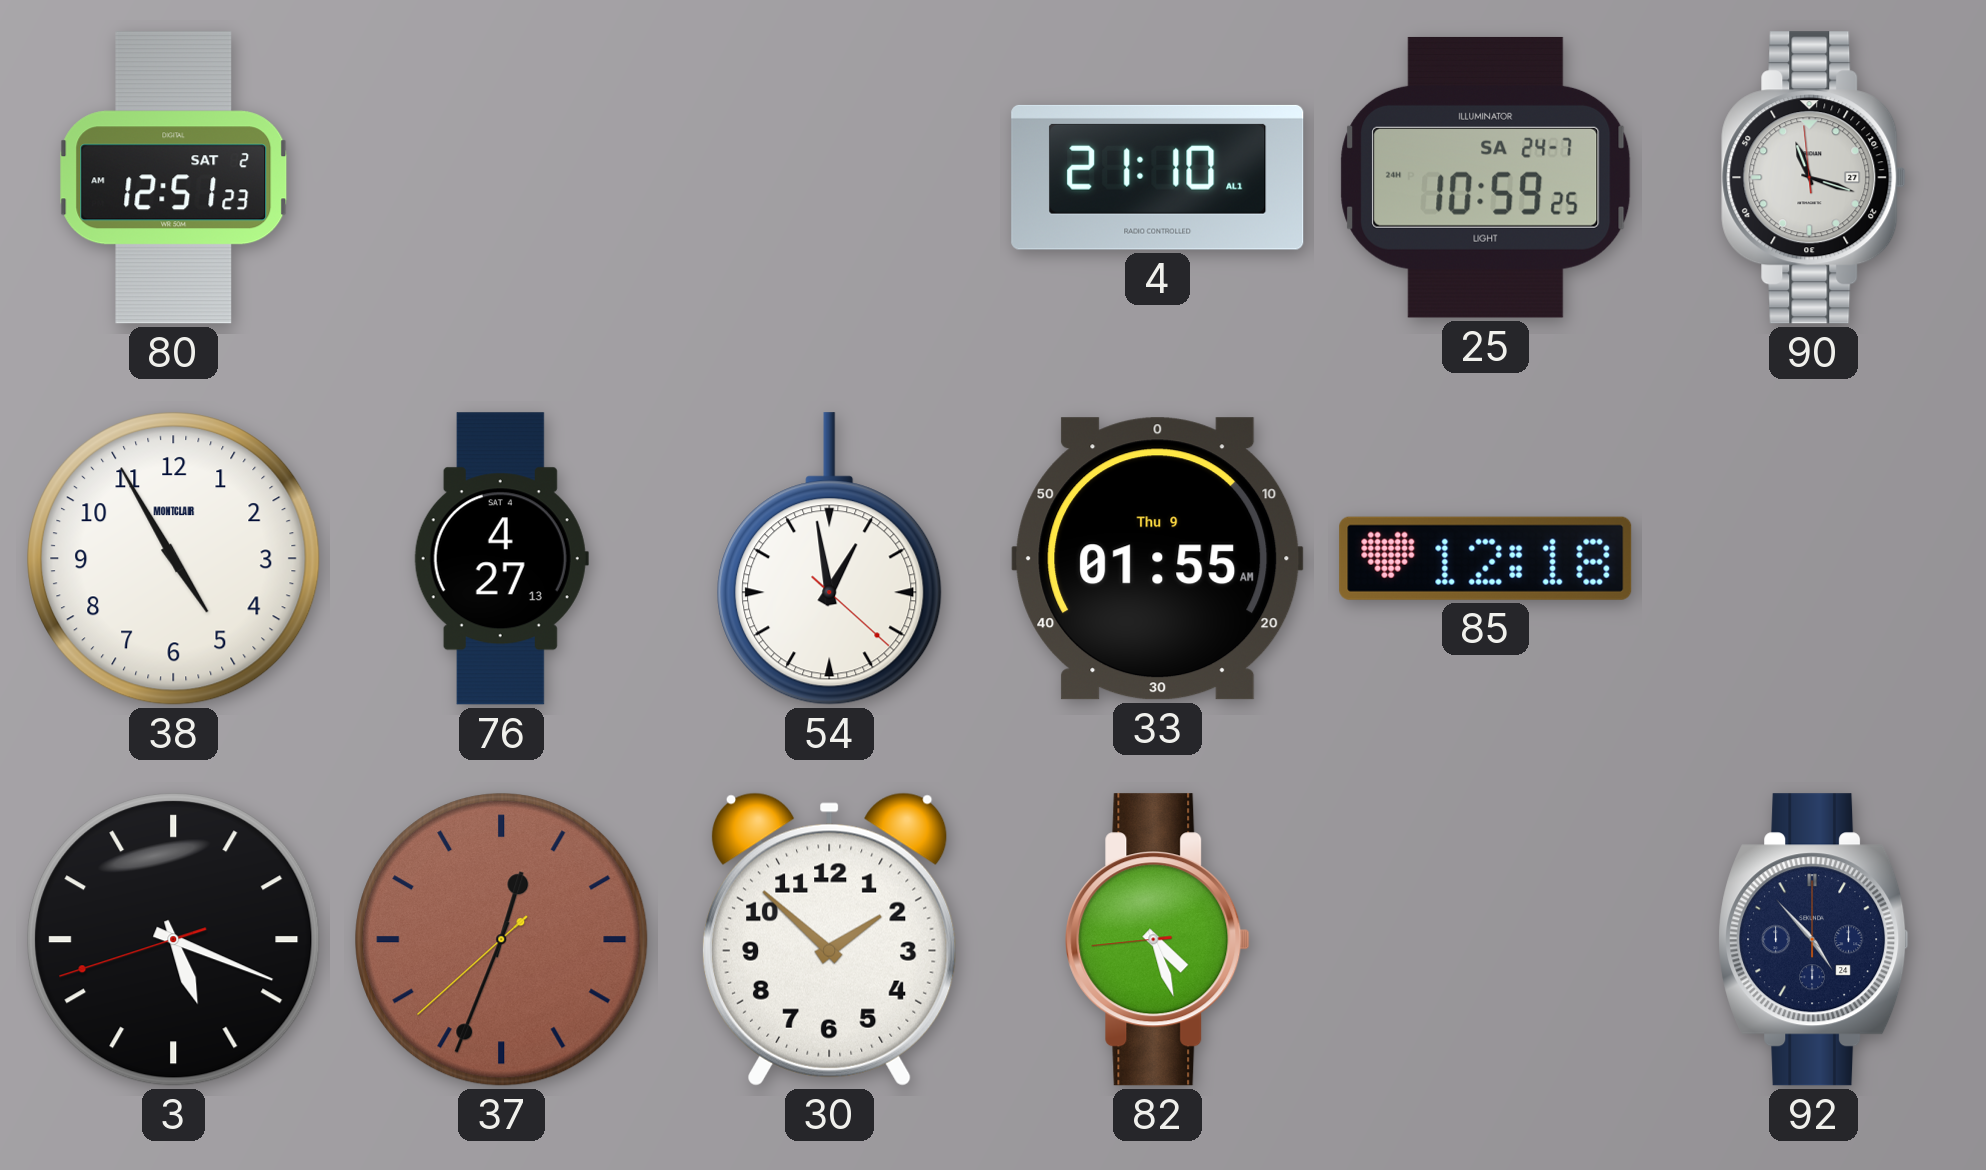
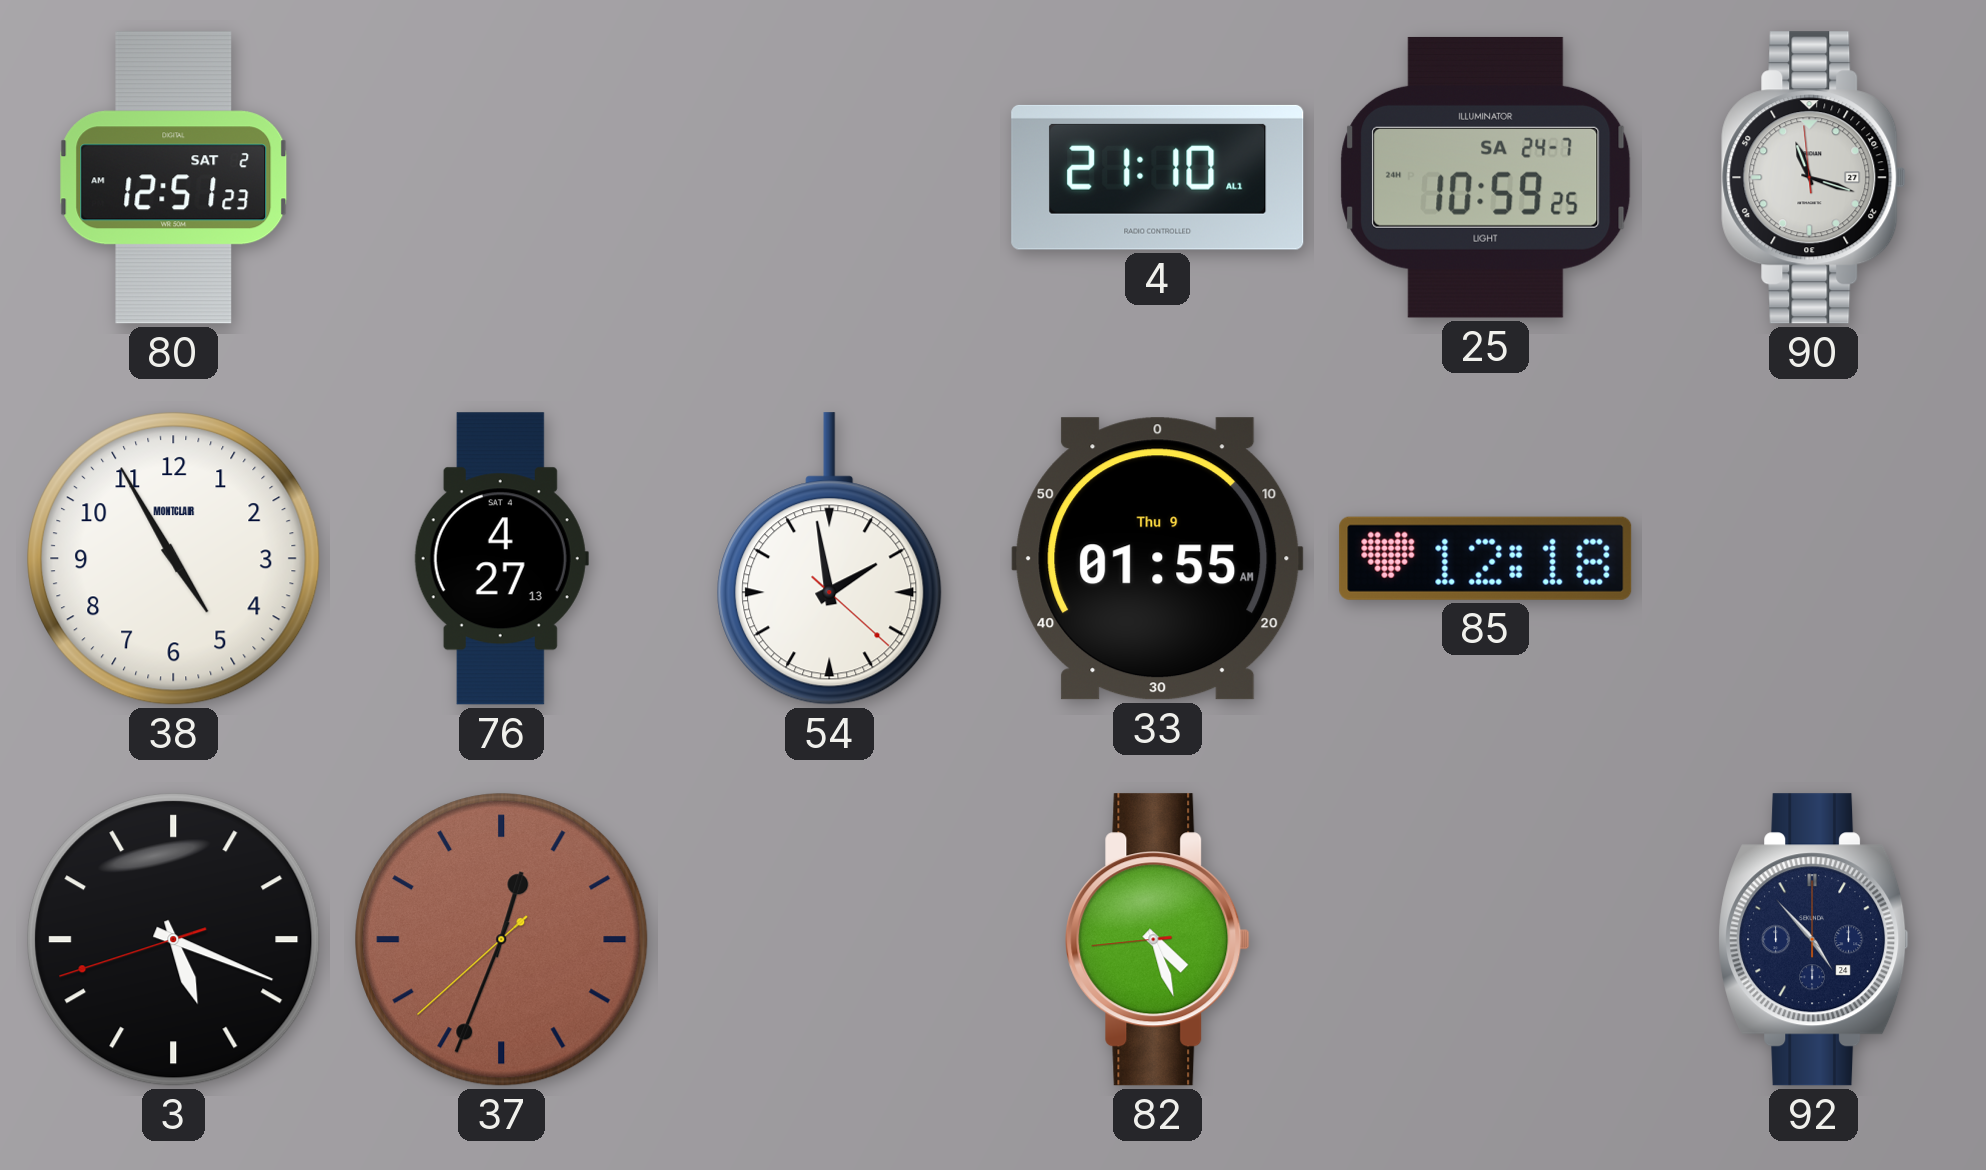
54: 12:58 -> 1:58
30: 1:52 -> none
